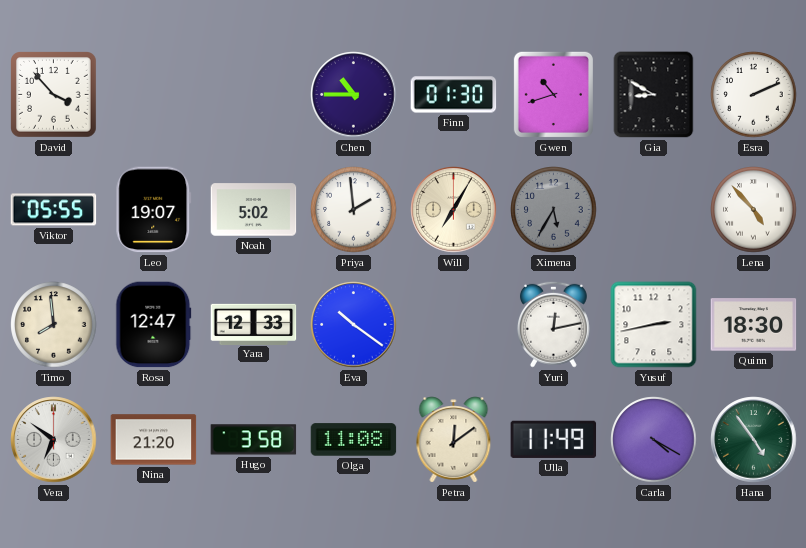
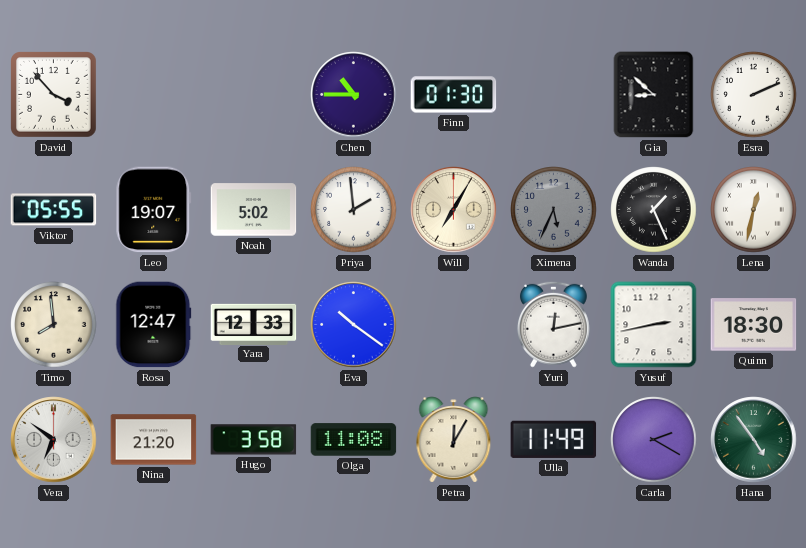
Gwen: 10:42 -> none
Gia: 8:50 -> 8:52
Ximena: 5:35 -> 5:34
Wanda: none -> 1:26
Lena: 4:53 -> 12:32
Petra: 12:09 -> 12:05
Carla: 4:20 -> 2:20
